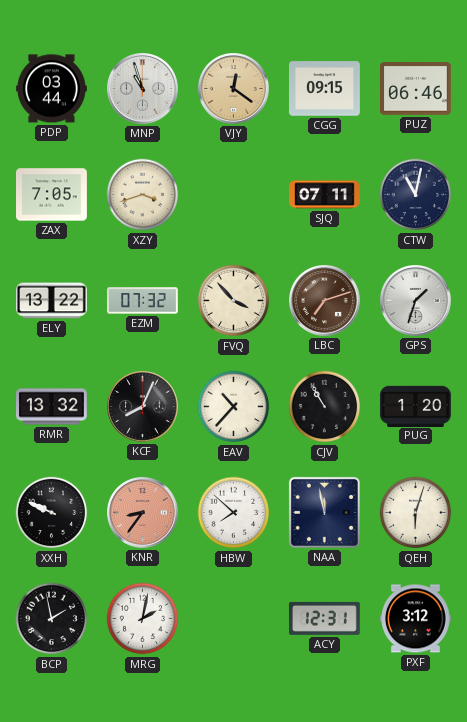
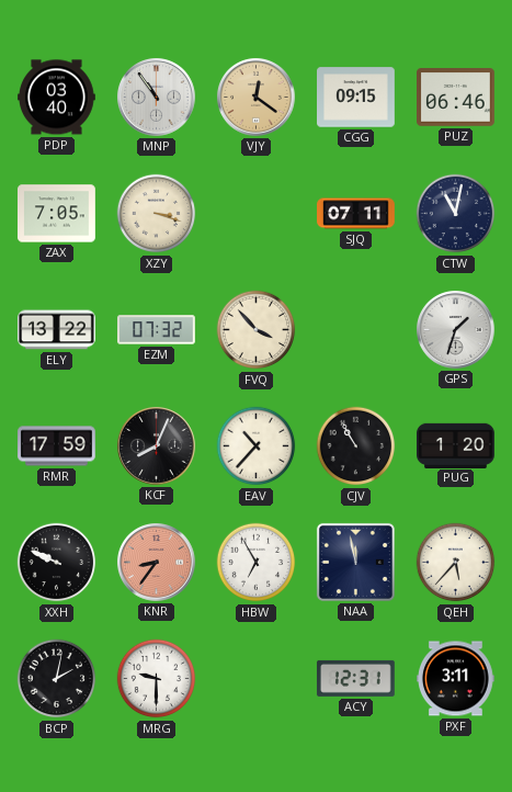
PDP: 03:44 -> 03:40
MNP: 10:57 -> 10:54
XZY: 3:42 -> 3:18
LBC: 7:12 -> none
RMR: 13:32 -> 17:59
HBW: 7:52 -> 6:55
QEH: 6:03 -> 5:37
BCP: 1:58 -> 2:02
MRG: 2:02 -> 9:30
PXF: 3:12 -> 3:11
